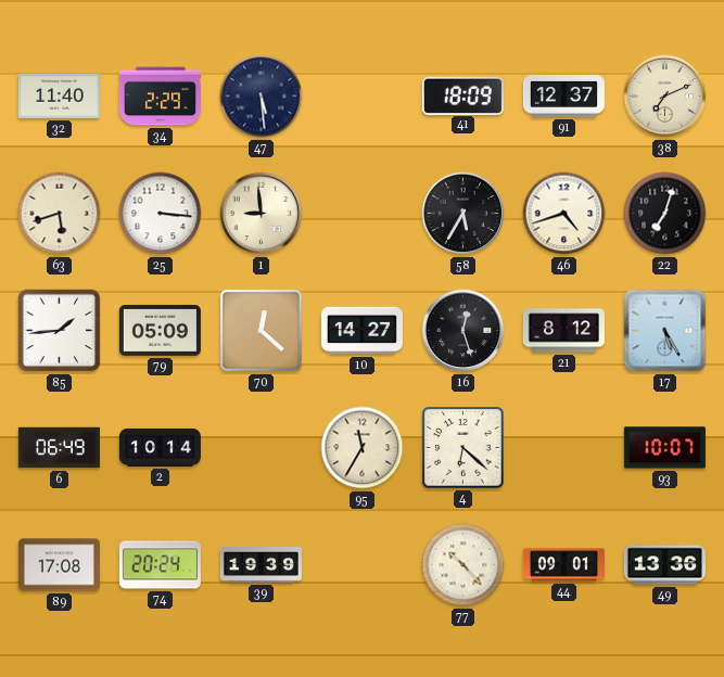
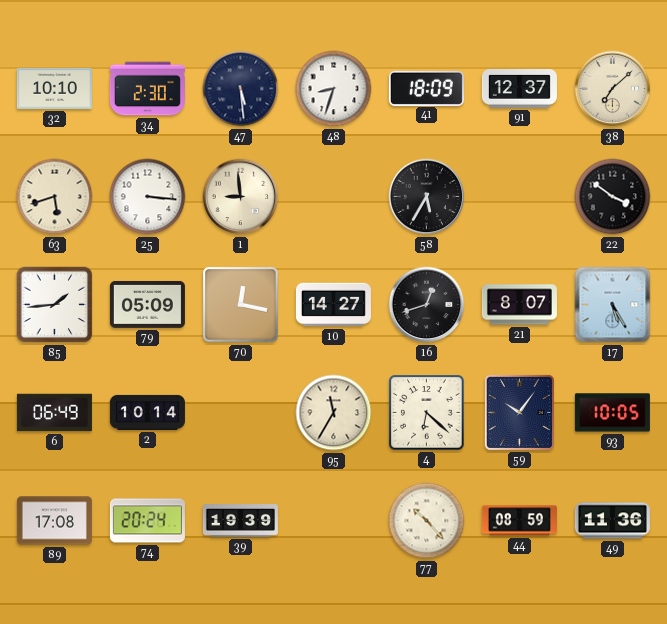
32: 11:40 -> 10:10
34: 2:29 -> 2:30
48: none -> 8:33
38: 7:11 -> 7:08
46: 4:42 -> none
22: 7:03 -> 3:51
70: 12:22 -> 12:17
16: 12:27 -> 12:42
21: 8:12 -> 8:07
59: none -> 10:06
93: 10:07 -> 10:05
44: 09:01 -> 08:59
49: 13:36 -> 11:36
